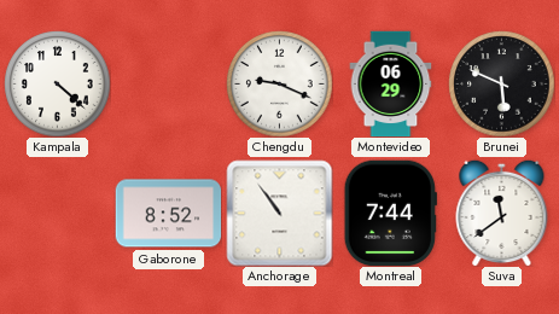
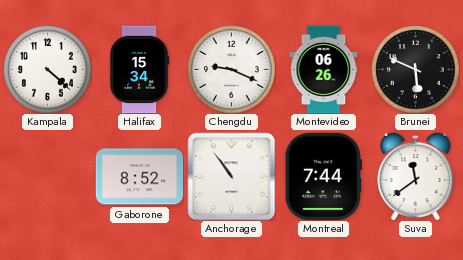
Halifax: none -> 15:34
Montevideo: 06:29 -> 06:26
